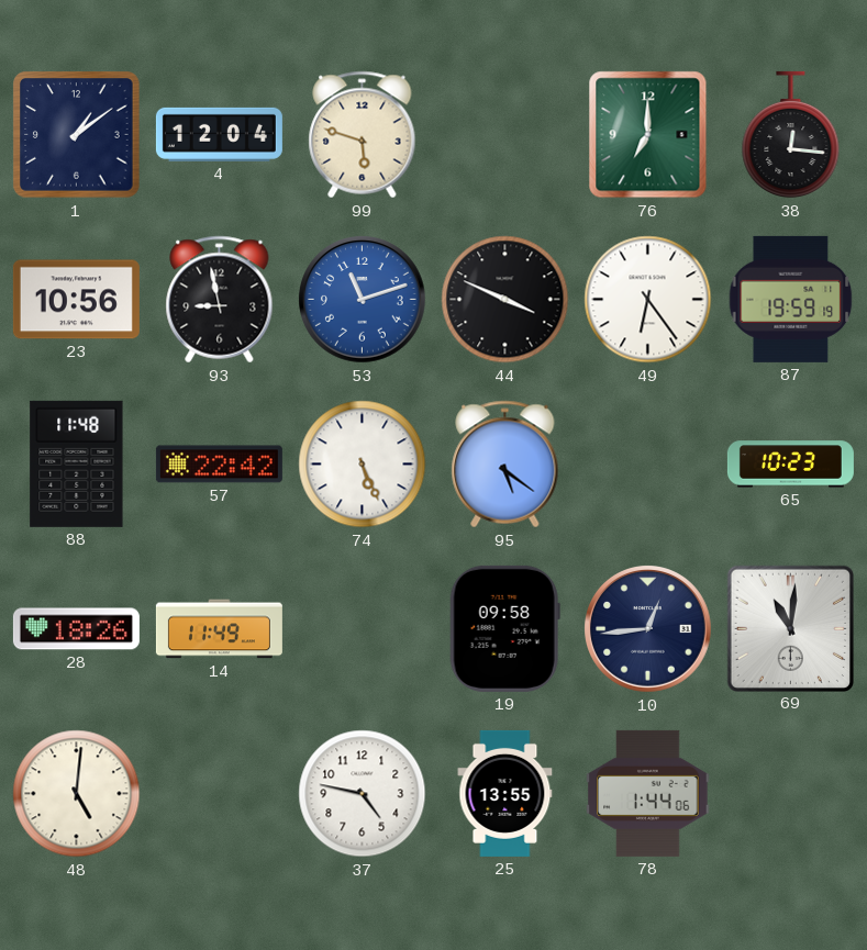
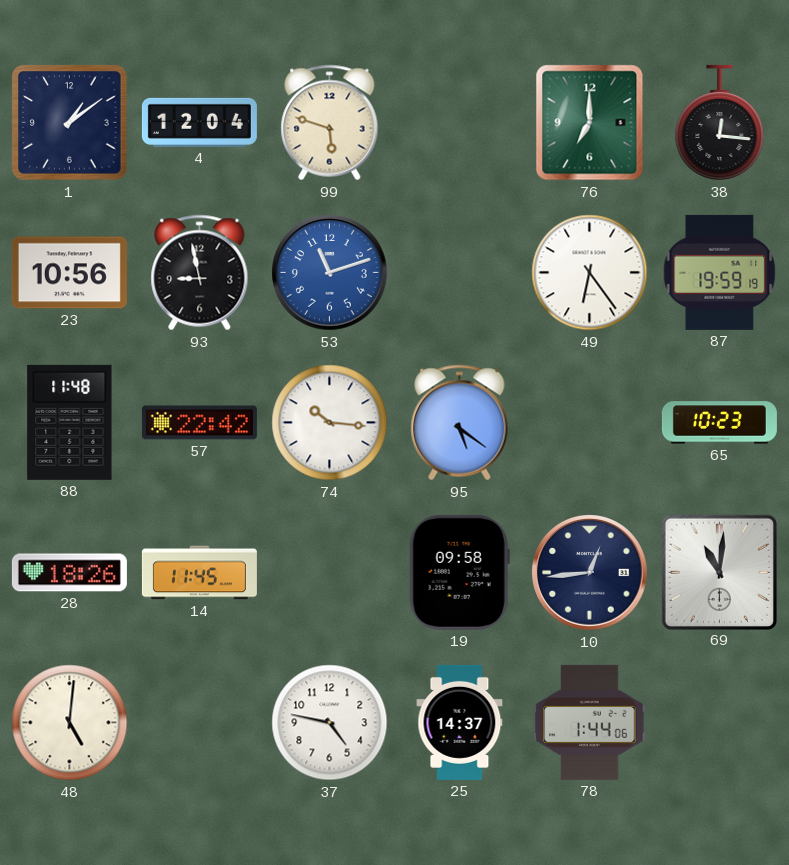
44: 3:49 -> none
74: 5:26 -> 10:16
14: 11:49 -> 11:45
25: 13:55 -> 14:37
